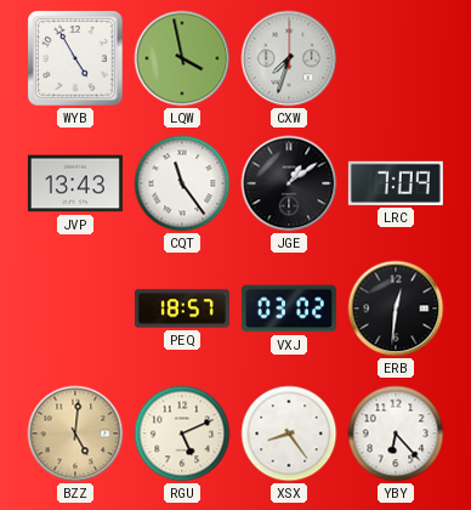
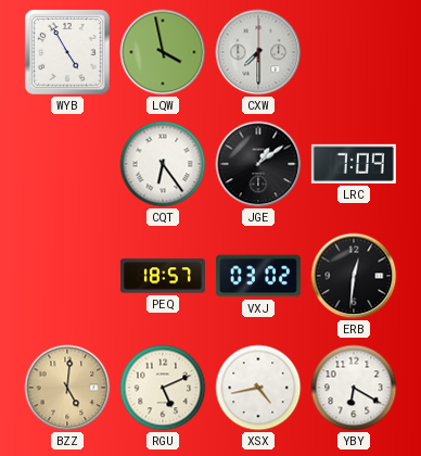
CXW: 7:33 -> 7:30
JVP: 13:43 -> none
CQT: 11:24 -> 6:24
XSX: 8:24 -> 4:43
YBY: 6:23 -> 6:20
